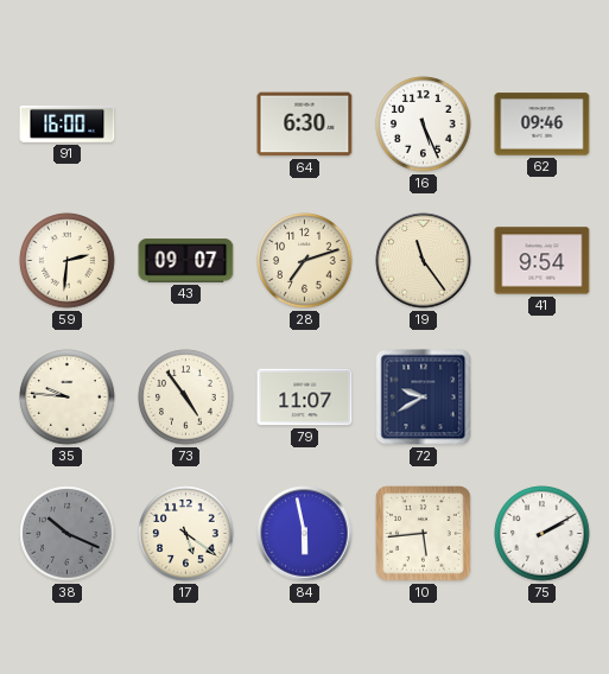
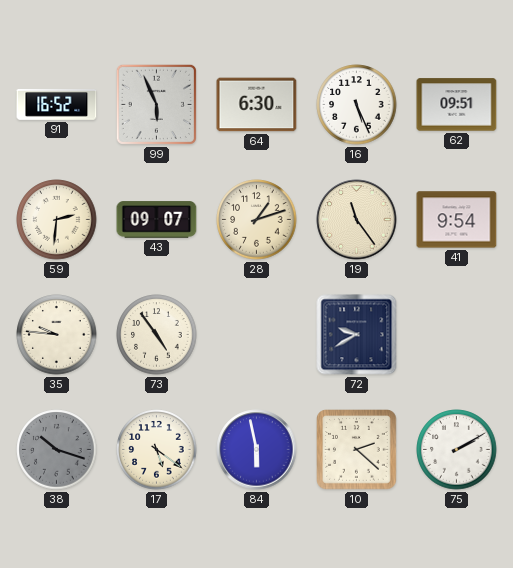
91: 16:00 -> 16:52
99: none -> 5:56
62: 09:46 -> 09:51
28: 7:12 -> 1:12
79: 11:07 -> none
38: 10:19 -> 10:18
10: 5:44 -> 2:22
